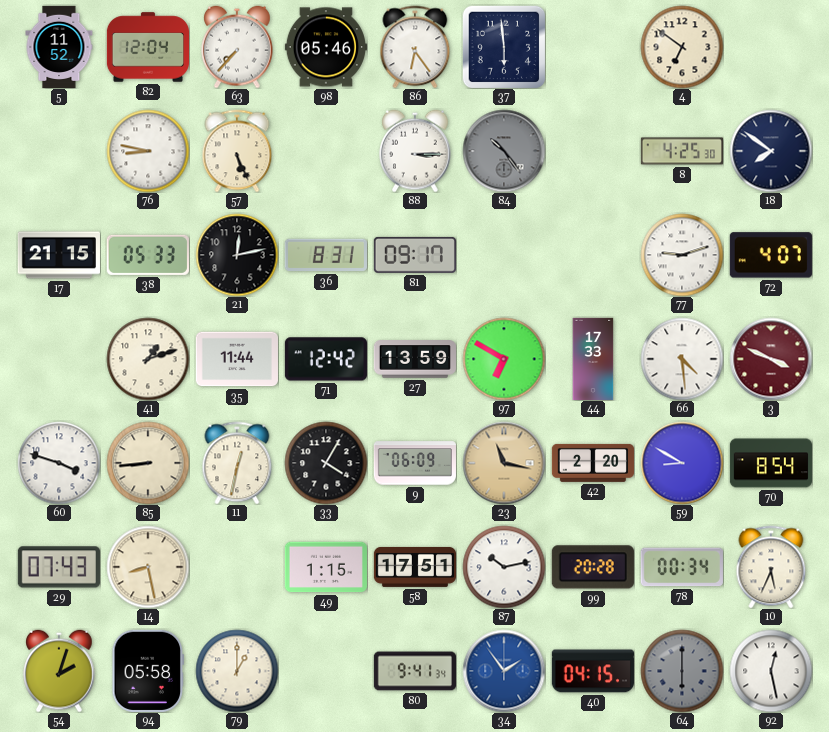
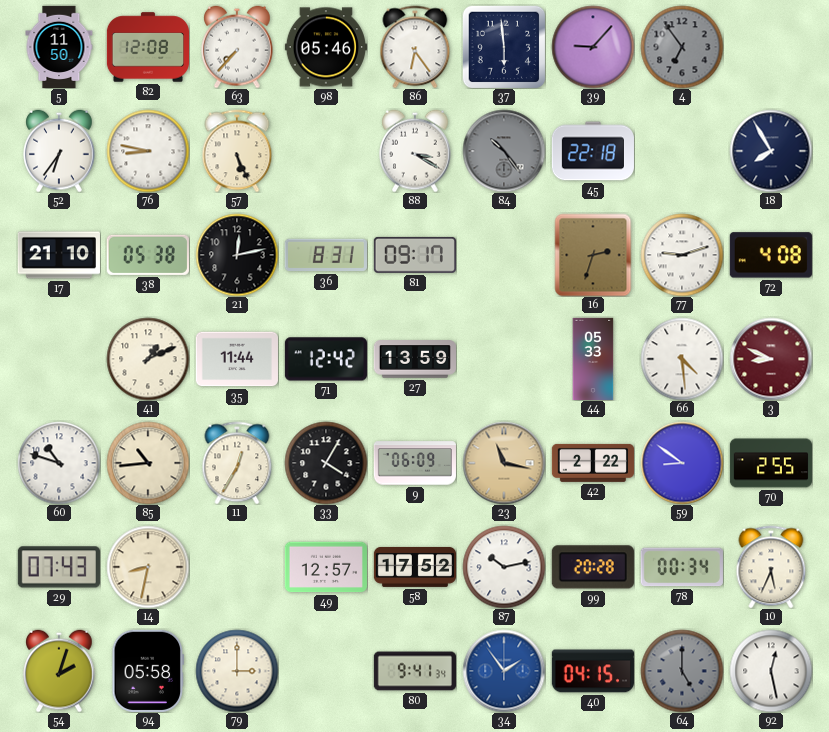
5: 11:52 -> 11:50
82: 12:04 -> 12:08
39: none -> 9:07
4: 6:51 -> 6:54
4 dial: cream -> grey
52: none -> 6:36
88: 3:15 -> 3:20
45: none -> 22:18
8: 4:25 -> none
18: 7:51 -> 7:55
17: 21:15 -> 21:10
38: 05:33 -> 05:38
16: none -> 2:33
72: 4:07 -> 4:08
41: 1:12 -> 1:11
97: 6:50 -> none
44: 17:33 -> 05:33
3: 3:49 -> 8:49
60: 3:48 -> 10:48
85: 8:44 -> 10:44
11: 12:32 -> 12:35
42: 2:20 -> 2:22
59: 8:50 -> 8:51
70: 8:54 -> 2:55
14: 8:28 -> 8:32
49: 1:15 -> 12:57
58: 17:51 -> 17:52
79: 1:00 -> 3:00
64: 6:00 -> 5:00
